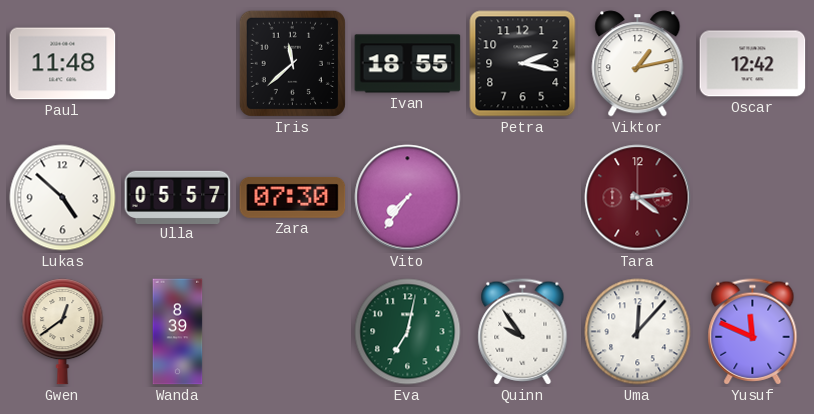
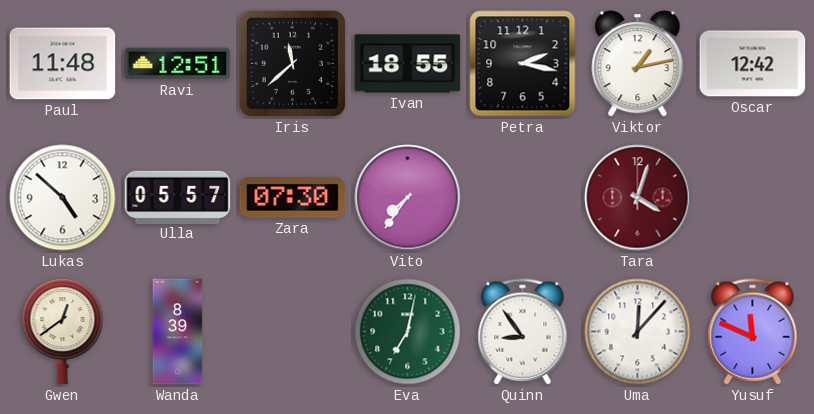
Ravi: none -> 12:51
Tara: 4:14 -> 4:03
Quinn: 9:54 -> 8:54
